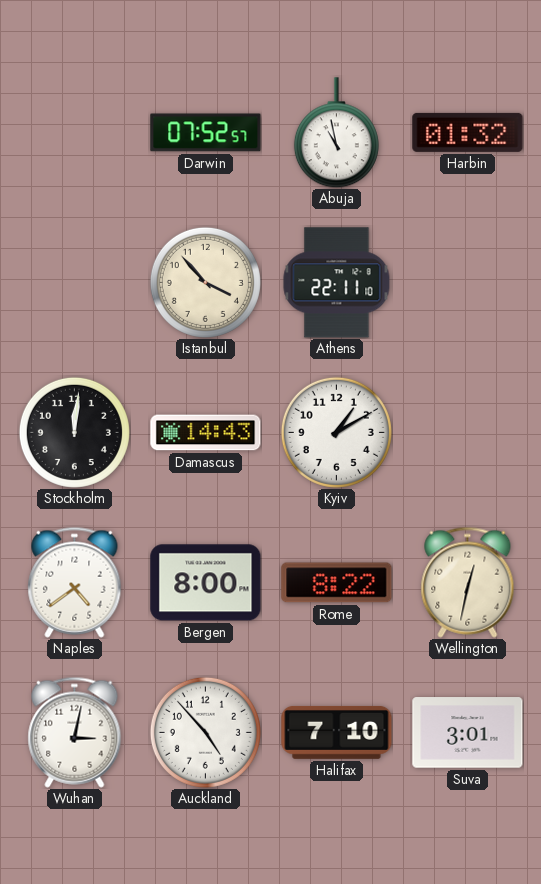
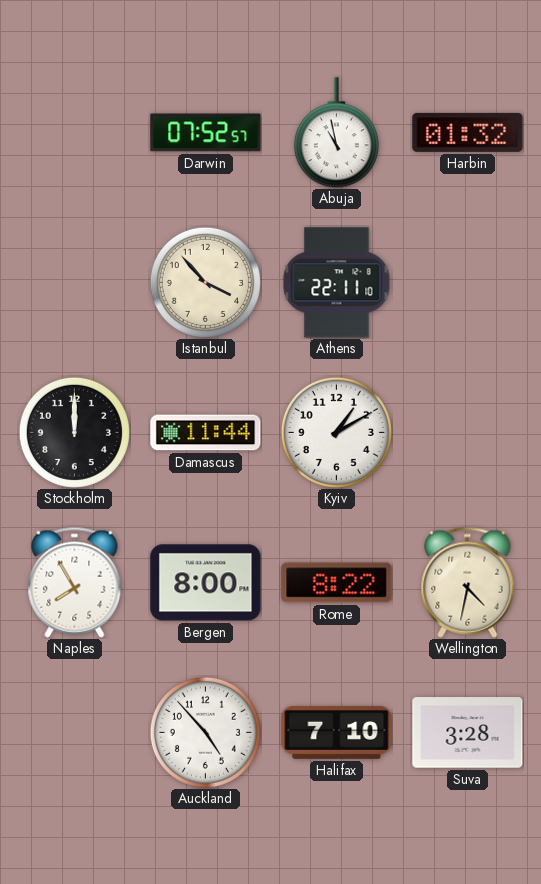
Stockholm: 12:01 -> 12:00
Damascus: 14:43 -> 11:44
Naples: 4:39 -> 7:55
Wellington: 12:32 -> 4:32
Wuhan: 3:02 -> none
Suva: 3:01 -> 3:28
